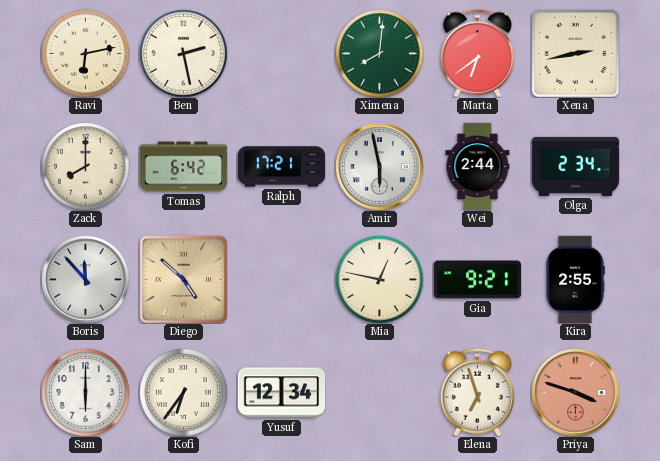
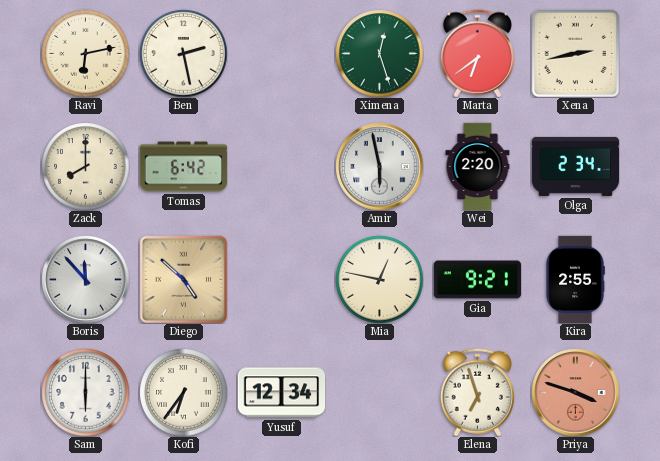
Ximena: 8:01 -> 12:27
Ralph: 17:21 -> none
Wei: 2:44 -> 2:20
